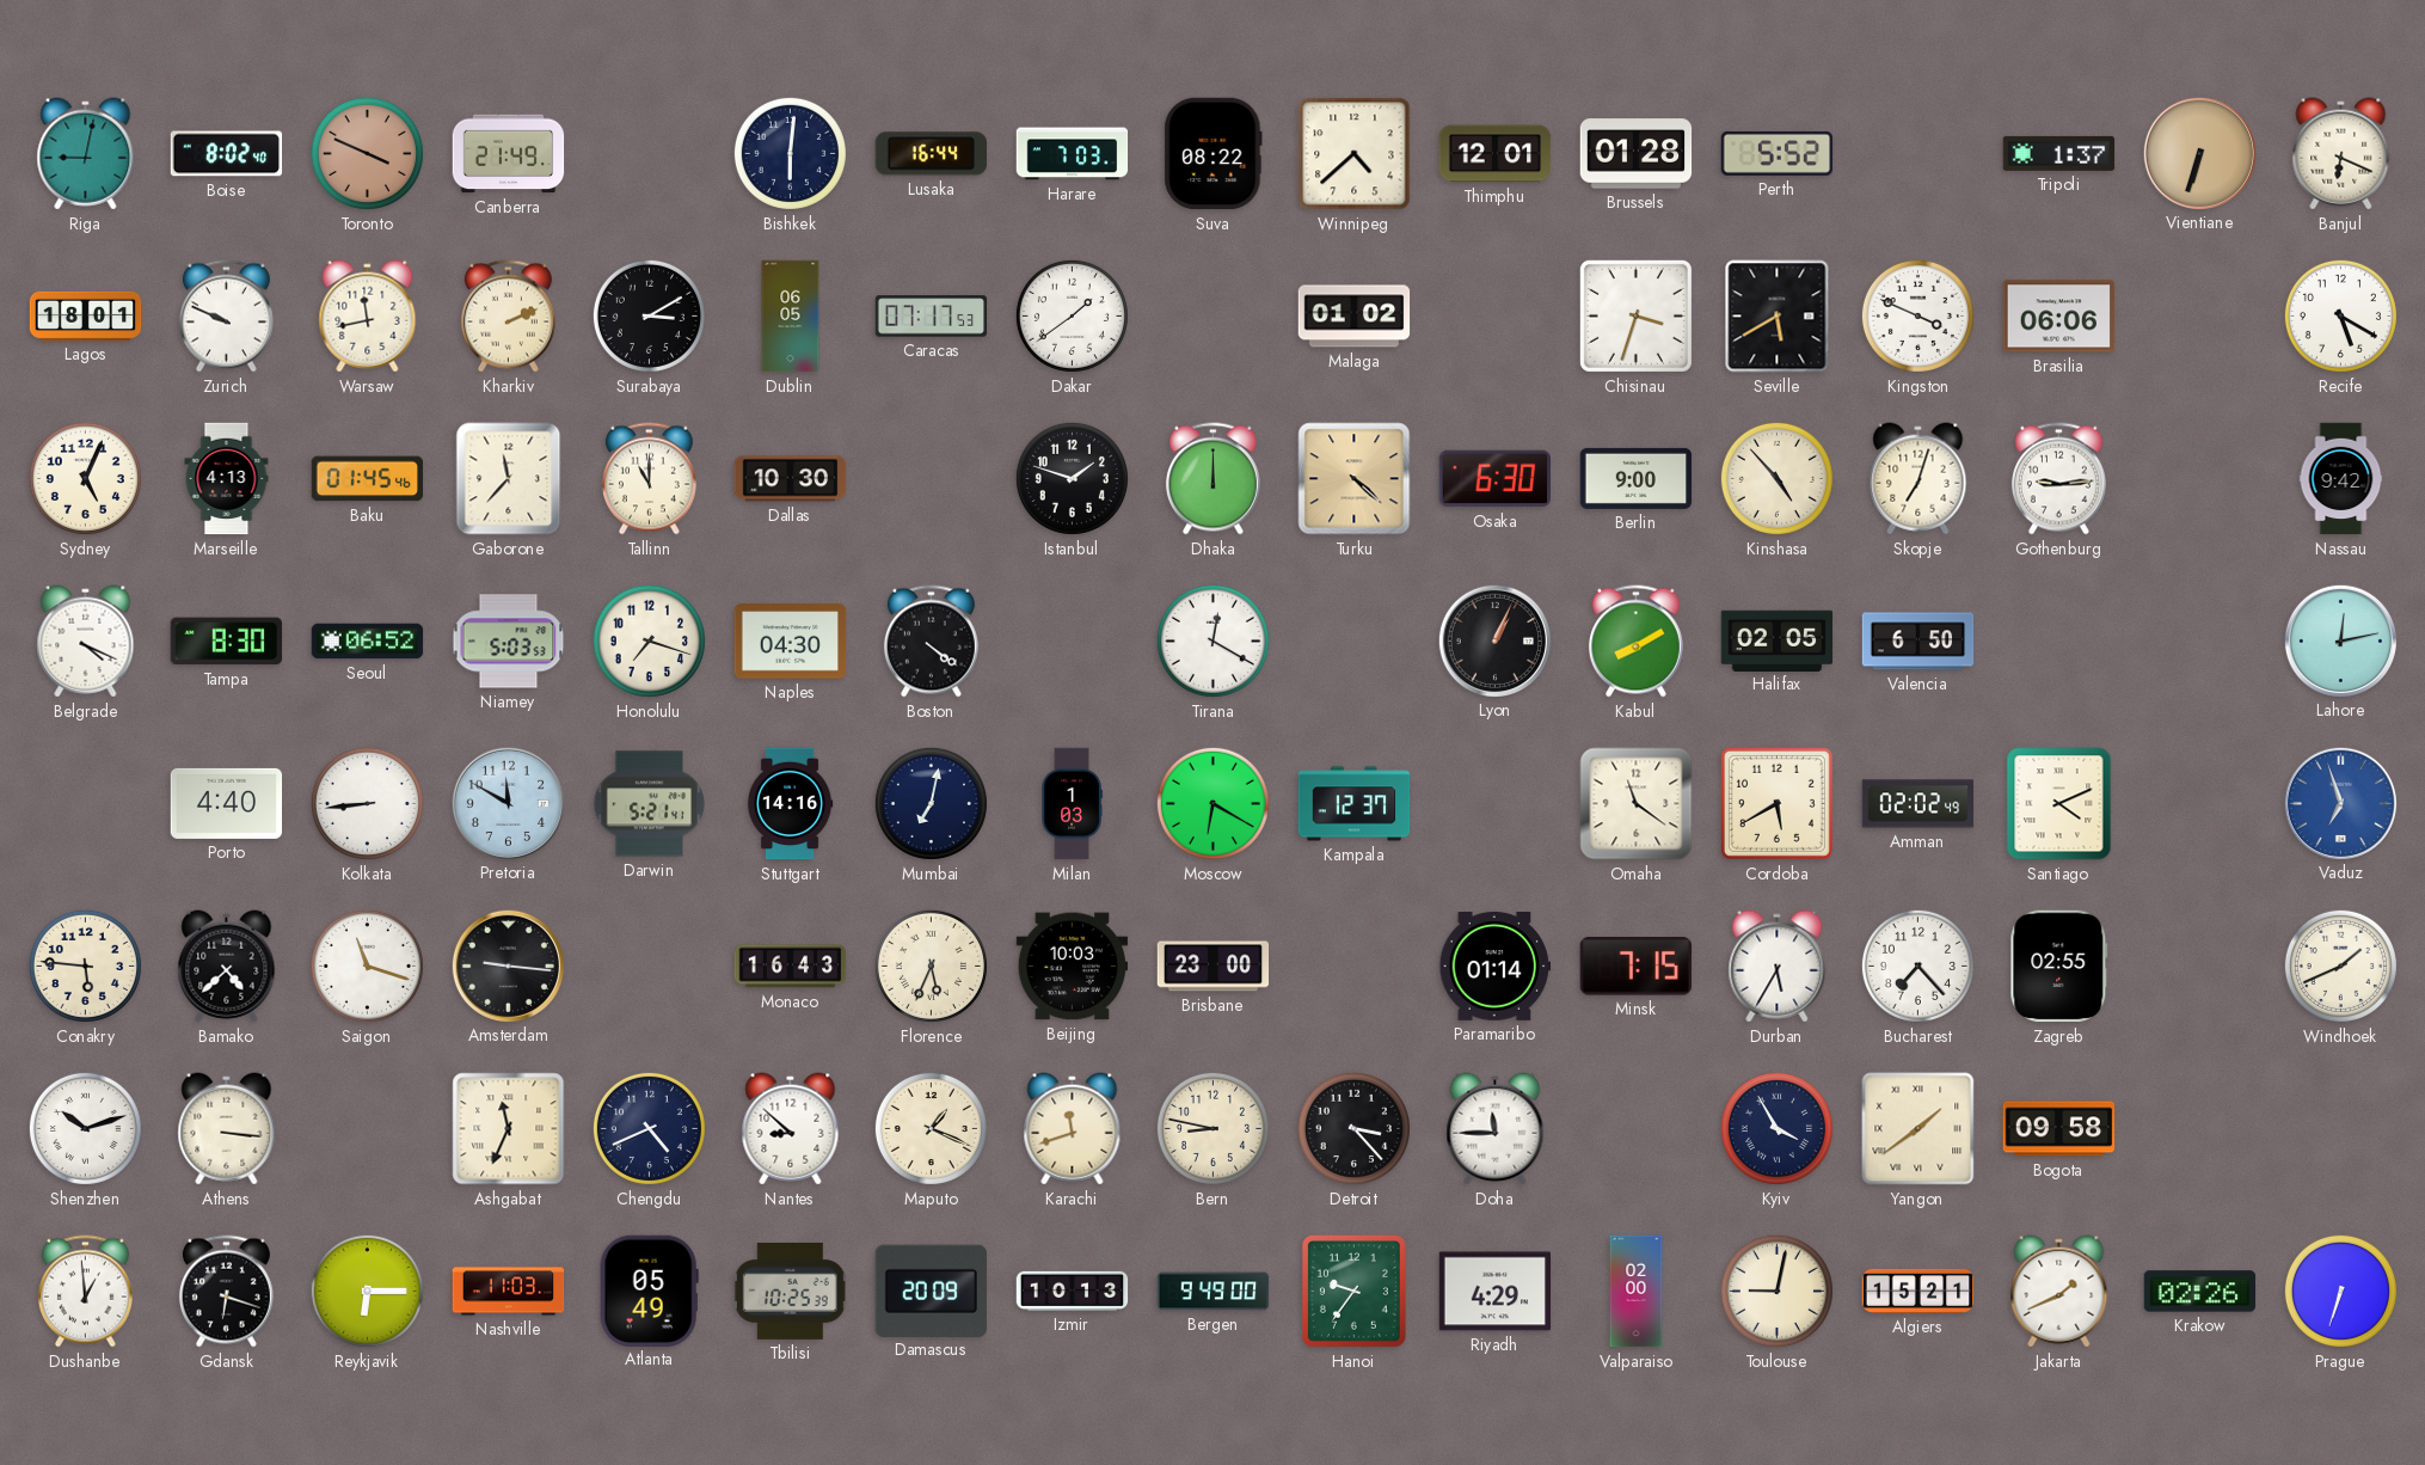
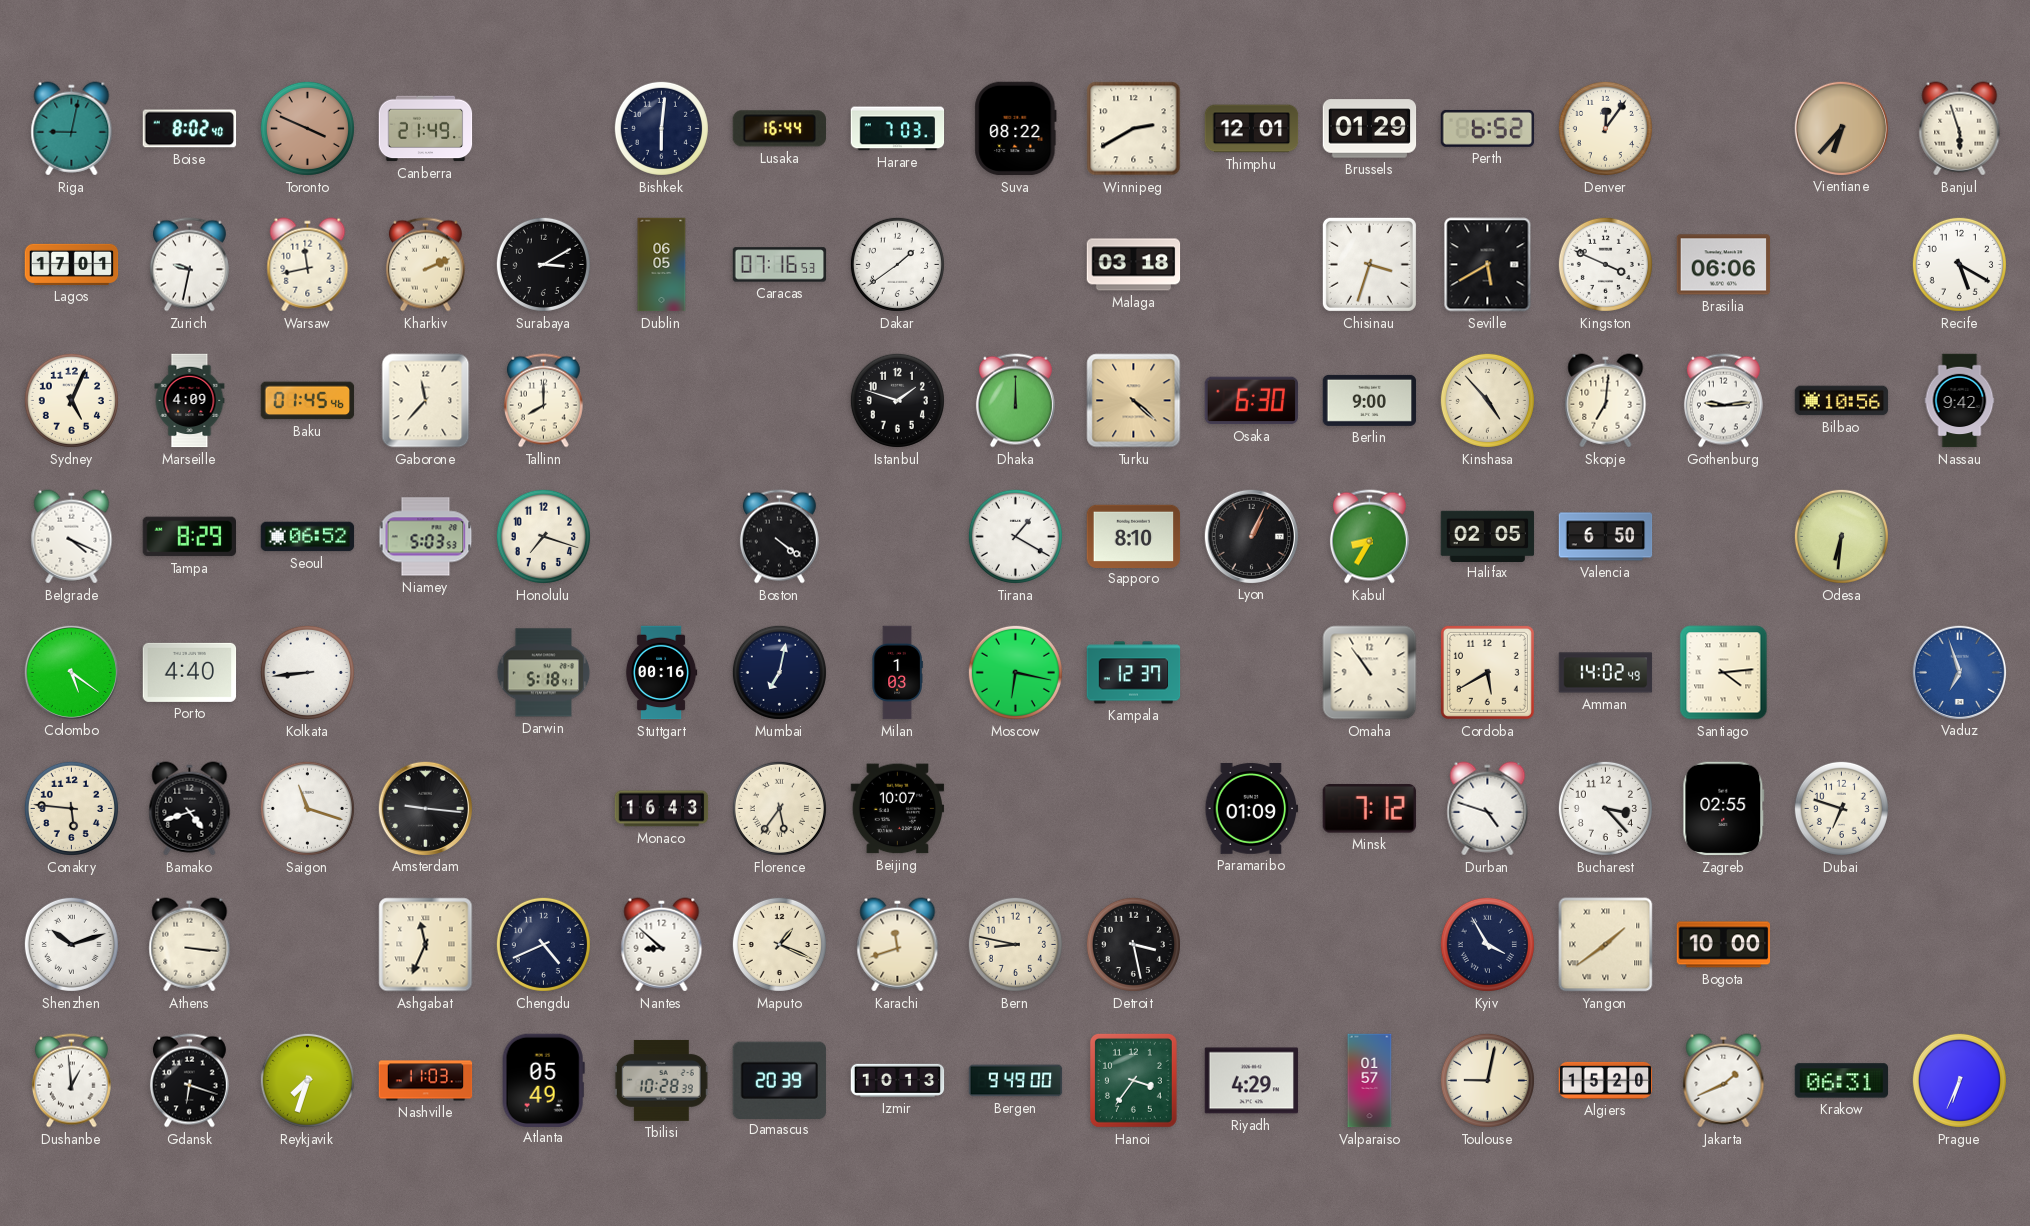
Winnipeg: 4:38 -> 2:40
Brussels: 01:28 -> 01:29
Perth: 5:52 -> 6:52
Denver: none -> 12:06
Tripoli: 1:37 -> none
Vientiane: 6:33 -> 6:37
Banjul: 6:19 -> 5:57
Lagos: 18:01 -> 17:01
Zurich: 9:49 -> 9:32
Caracas: 07:17 -> 07:16
Malaga: 01:02 -> 03:18
Marseille: 4:13 -> 4:09
Tallinn: 11:00 -> 8:00
Dallas: 10:30 -> none
Skopje: 7:03 -> 7:01
Bilbao: none -> 10:56
Tampa: 8:30 -> 8:29
Naples: 04:30 -> none
Tirana: 12:20 -> 1:20
Sapporo: none -> 8:10
Kabul: 8:10 -> 8:35
Odesa: none -> 6:31
Lahore: 12:13 -> none
Colombo: none -> 5:21
Pretoria: 11:50 -> none
Darwin: 5:21 -> 5:18
Stuttgart: 14:16 -> 00:16
Moscow: 6:20 -> 6:17
Omaha: 11:21 -> 10:54
Amman: 02:02 -> 14:02
Santiago: 4:11 -> 4:14
Bamako: 4:38 -> 4:42
Florence: 5:34 -> 5:36
Beijing: 10:03 -> 10:07
Brisbane: 23:00 -> none
Paramaribo: 01:14 -> 01:09
Minsk: 7:15 -> 7:12
Durban: 5:35 -> 4:48
Bucharest: 7:23 -> 3:23
Dubai: none -> 6:48
Windhoek: 1:41 -> none
Detroit: 3:23 -> 3:28
Doha: 11:45 -> none
Bogota: 09:58 -> 10:00
Reykjavik: 6:15 -> 7:33
Tbilisi: 10:25 -> 10:28
Damascus: 20:09 -> 20:39
Hanoi: 9:36 -> 3:36
Valparaiso: 02:00 -> 01:57
Algiers: 15:21 -> 15:20
Krakow: 02:26 -> 06:31
Prague: 6:33 -> 6:34
